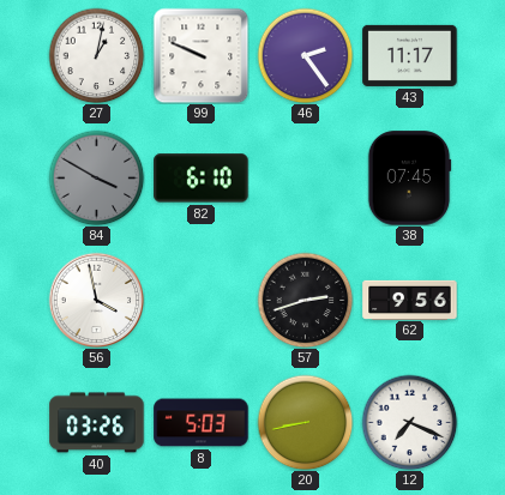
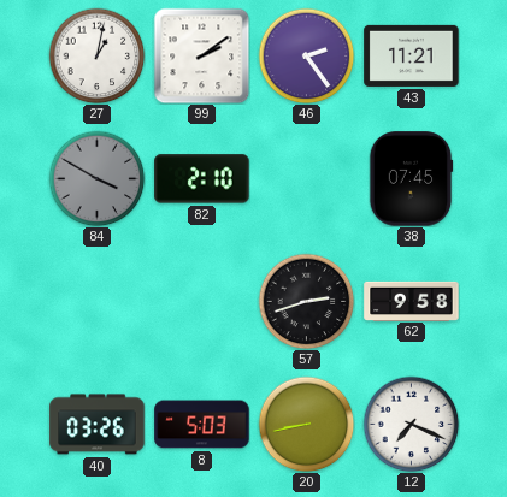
99: 9:49 -> 2:09
43: 11:17 -> 11:21
82: 6:10 -> 2:10
56: 3:58 -> none
62: 9:56 -> 9:58
